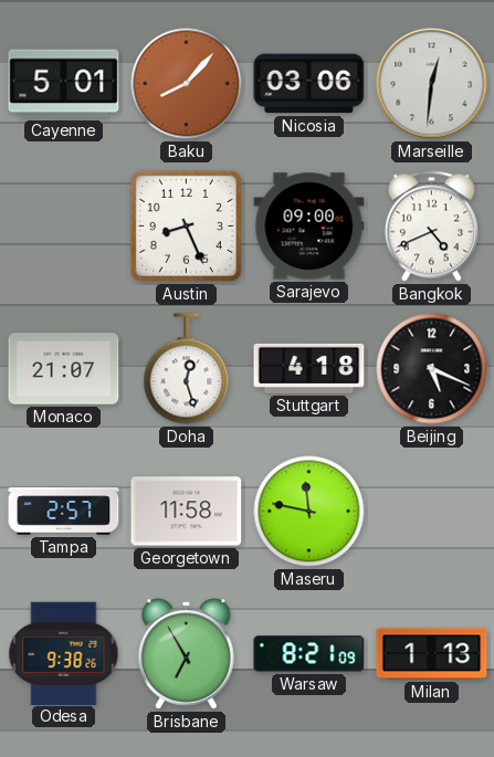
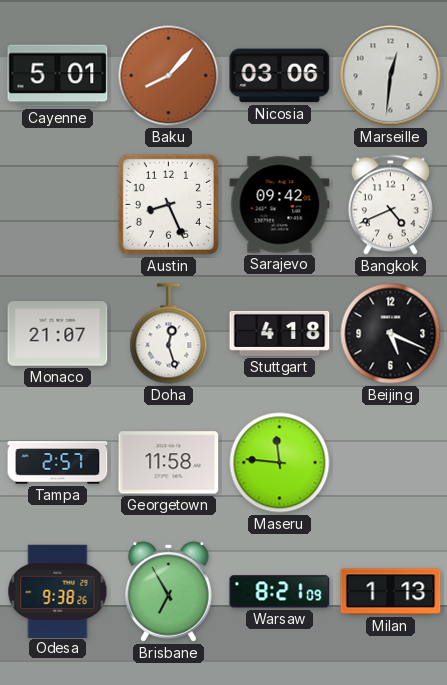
Sarajevo: 09:00 -> 09:42
Maseru: 11:47 -> 11:46
